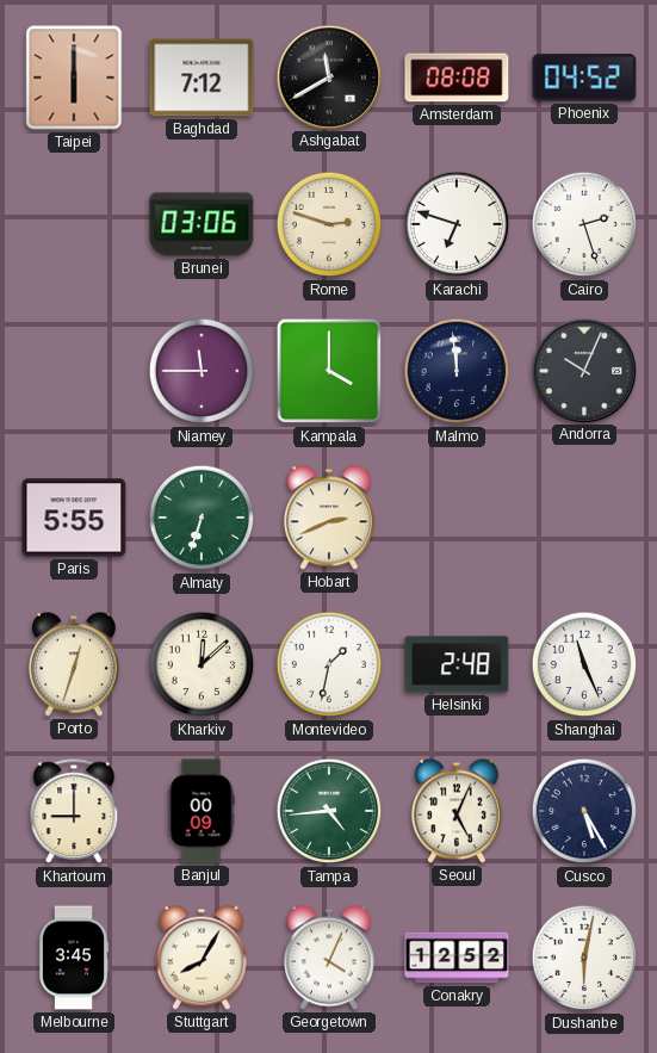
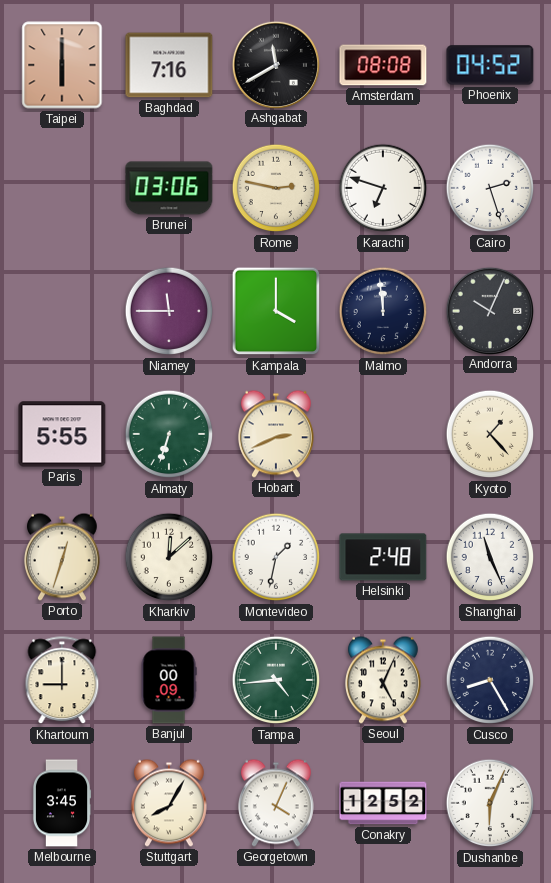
Baghdad: 7:12 -> 7:16
Rome: 2:48 -> 2:47
Kyoto: none -> 1:23
Cusco: 5:25 -> 8:25
Dushanbe: 6:02 -> 6:04
